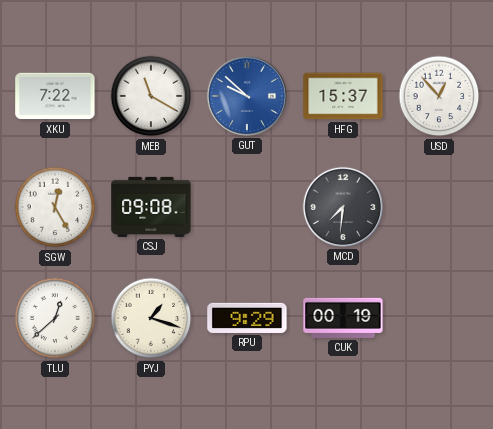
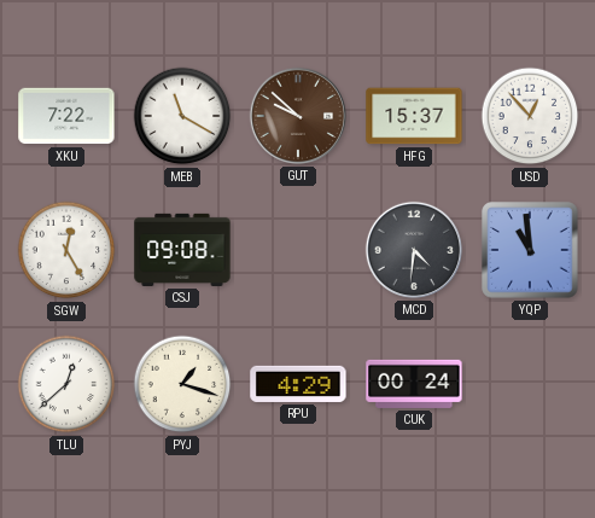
GUT dial: blue -> brown
MCD: 7:31 -> 4:31
YQP: none -> 10:59
RPU: 9:29 -> 4:29
CUK: 00:19 -> 00:24
